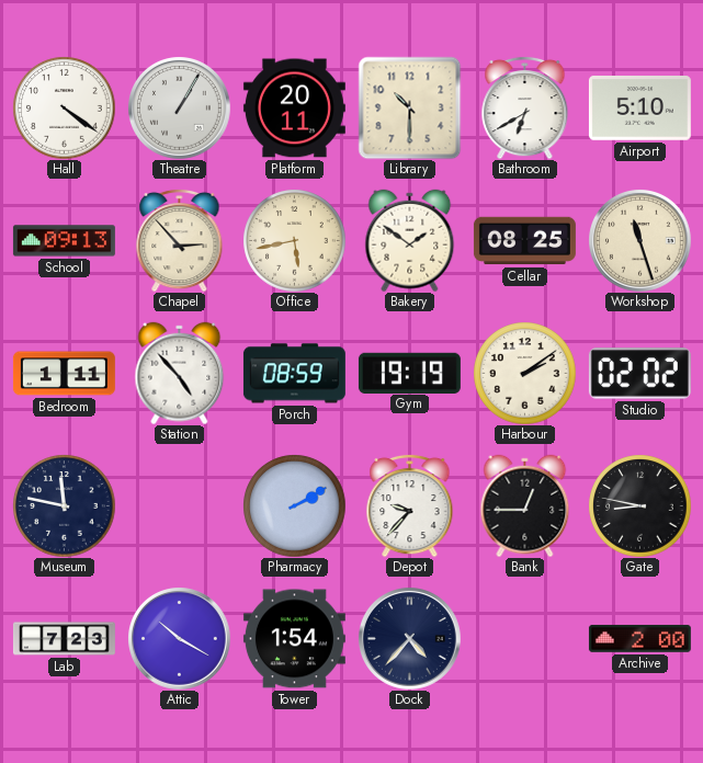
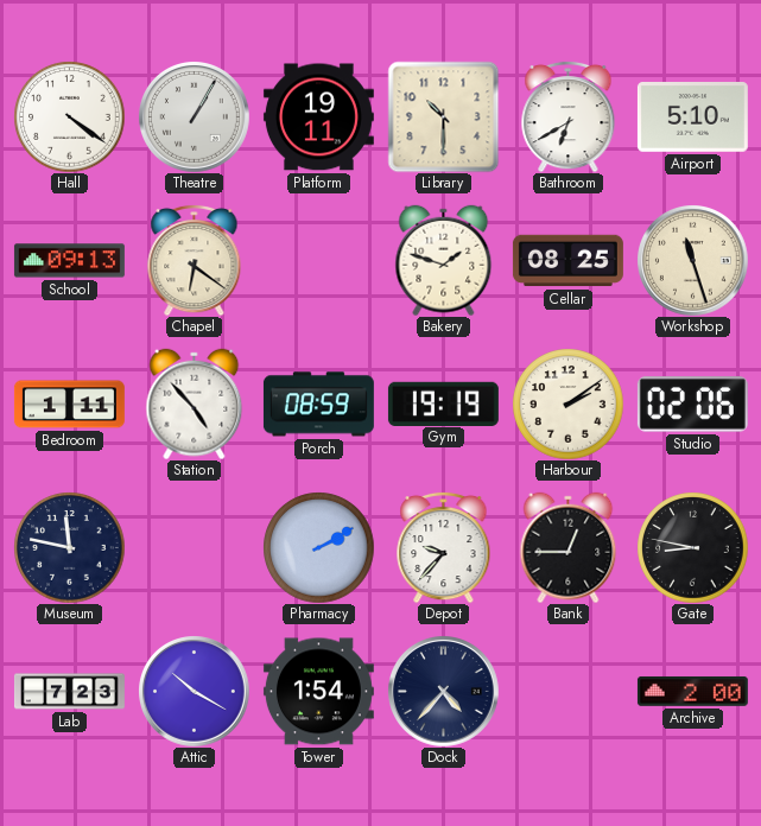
Platform: 20:11 -> 19:11
Chapel: 2:53 -> 6:21
Office: 5:43 -> none
Bakery: 1:51 -> 1:48
Studio: 02:02 -> 02:06
